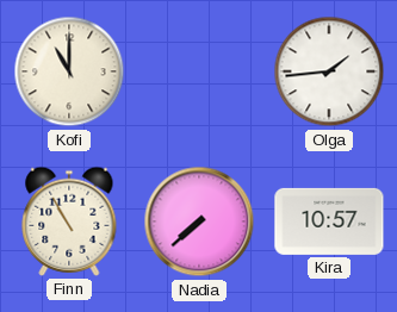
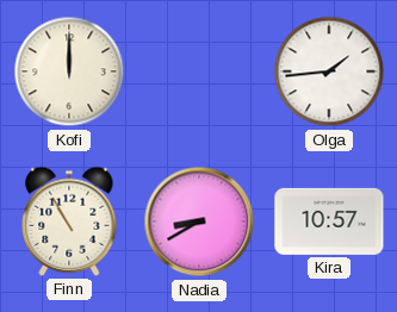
Kofi: 11:00 -> 12:00
Nadia: 7:38 -> 8:40
